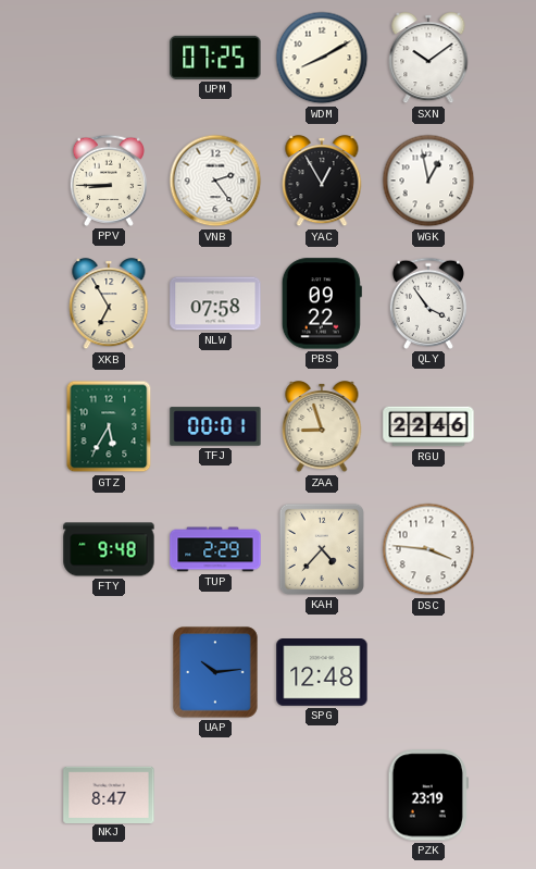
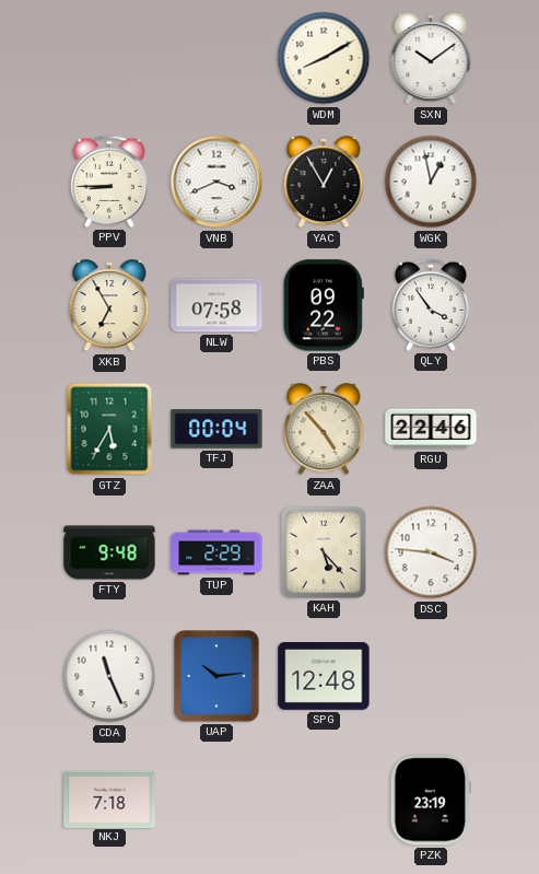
UPM: 07:25 -> none
VNB: 2:24 -> 3:41
TFJ: 00:01 -> 00:04
ZAA: 8:57 -> 4:53
KAH: 4:37 -> 5:23
CDA: none -> 11:26
NKJ: 8:47 -> 7:18
